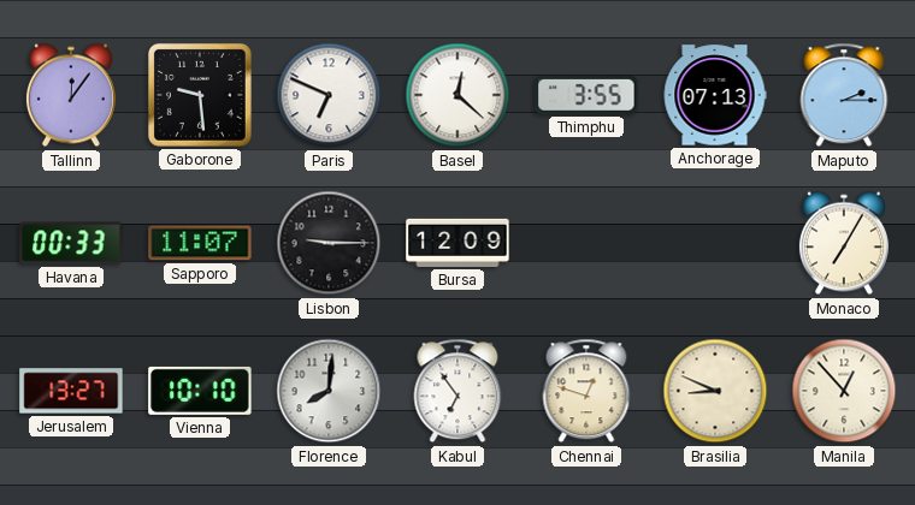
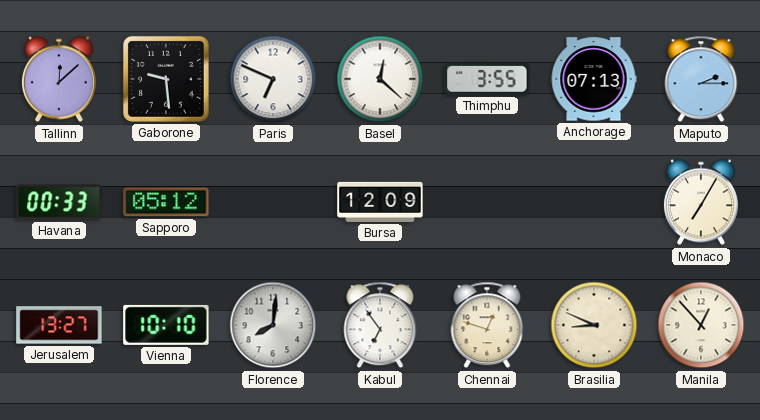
Tallinn: 12:06 -> 12:08
Sapporo: 11:07 -> 05:12
Lisbon: 9:15 -> none
